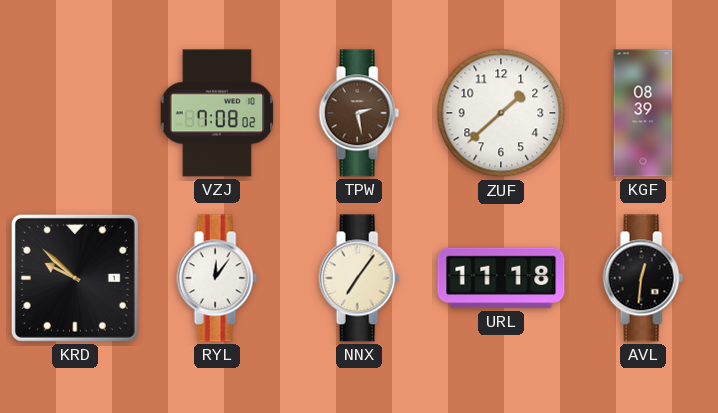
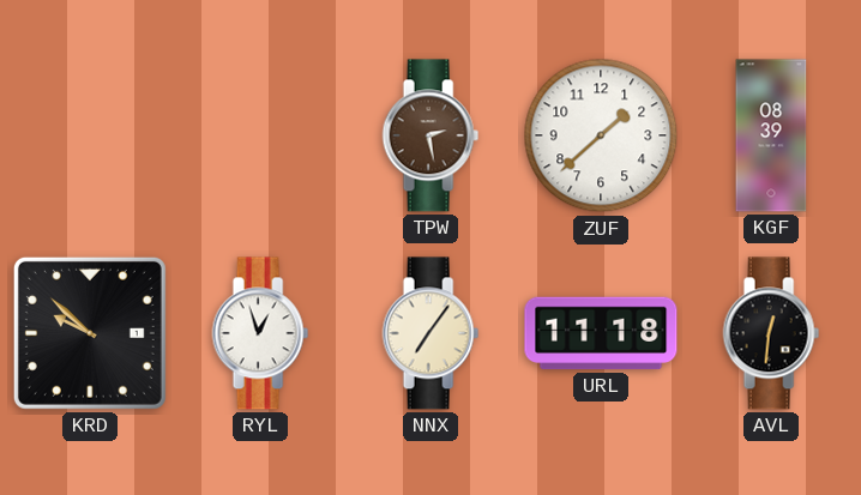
VZJ: 7:08 -> none
RYL: 12:06 -> 12:57
